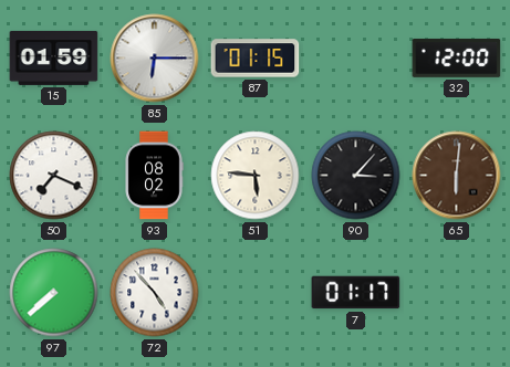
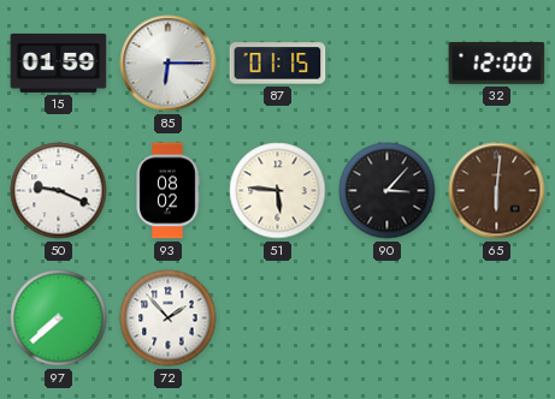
50: 7:19 -> 9:19
72: 4:53 -> 1:53
7: 01:17 -> none
